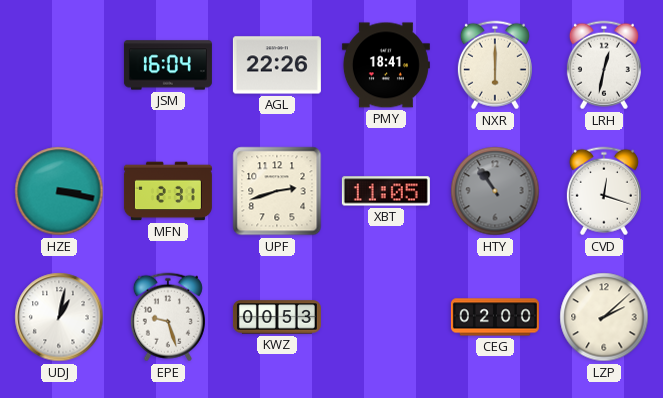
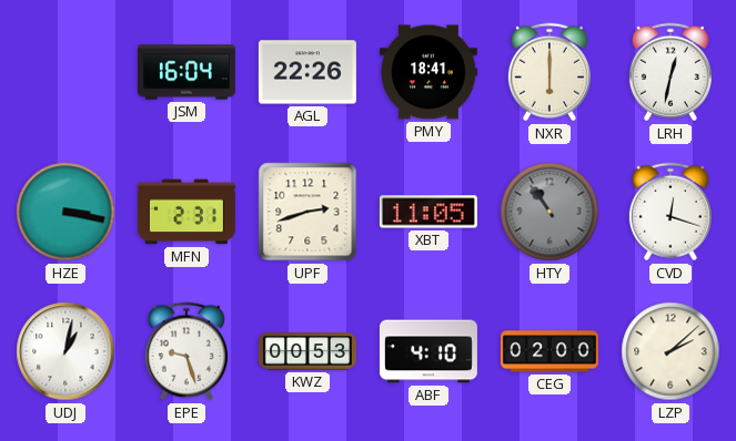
ABF: none -> 4:10
